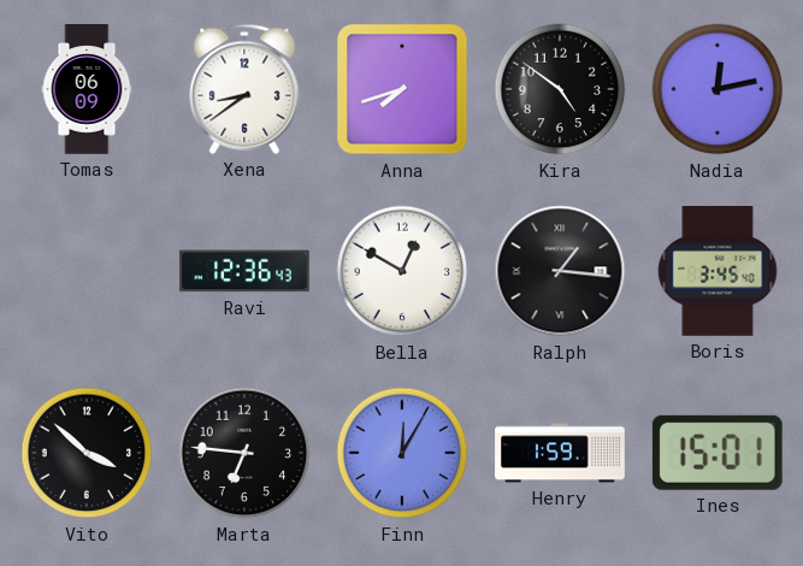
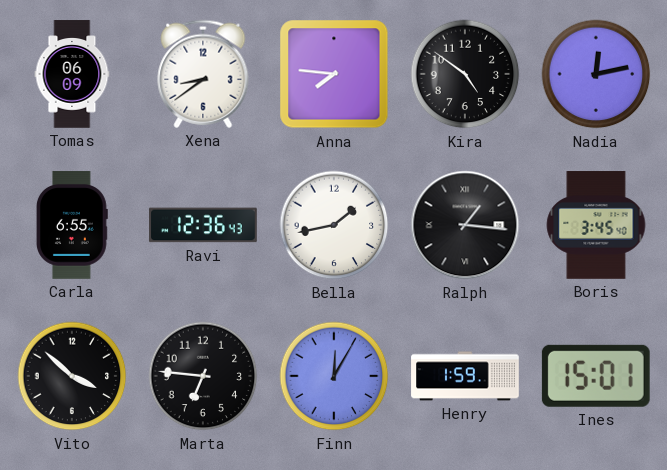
Anna: 7:42 -> 7:46
Carla: none -> 6:55
Bella: 12:50 -> 1:43
